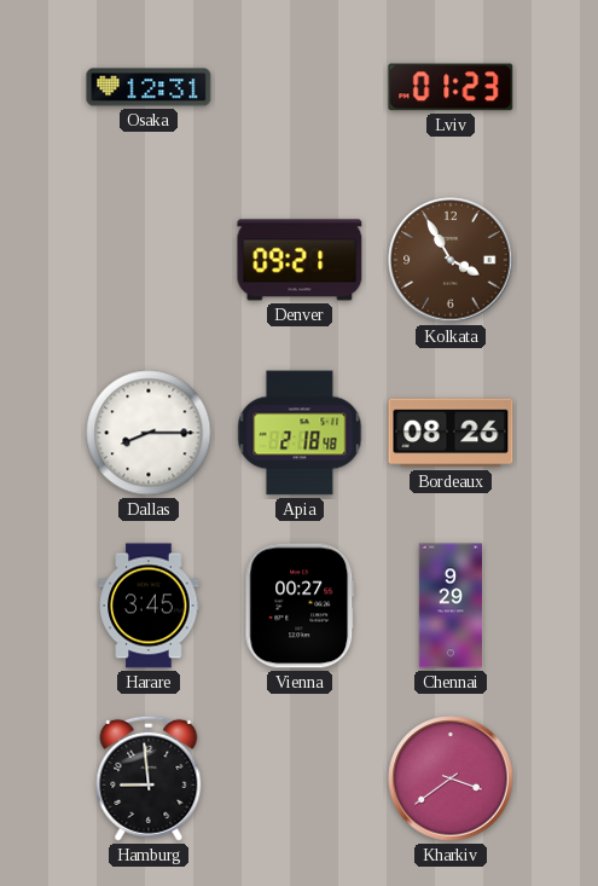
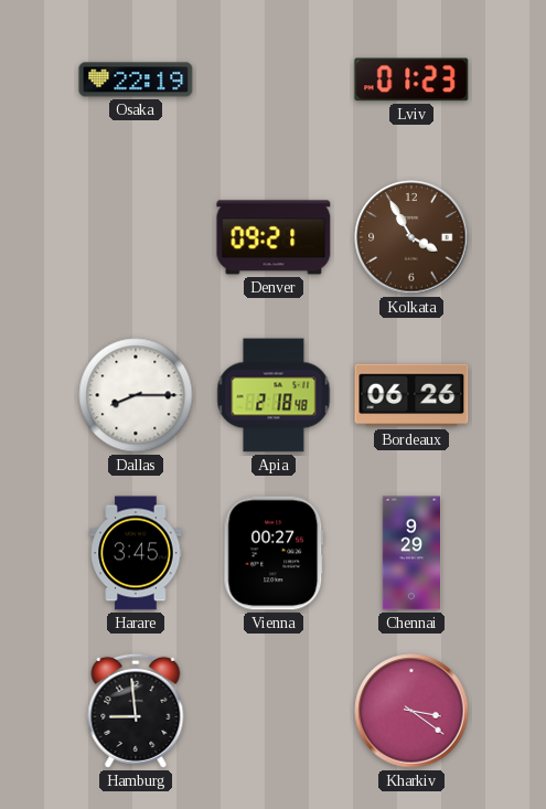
Osaka: 12:31 -> 22:19
Bordeaux: 08:26 -> 06:26
Kharkiv: 3:39 -> 3:21
